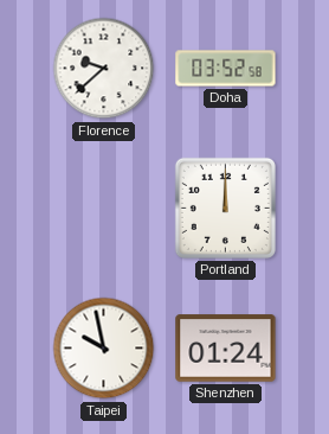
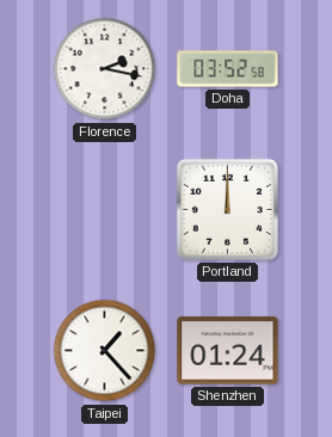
Florence: 9:38 -> 2:17
Taipei: 9:58 -> 1:23
